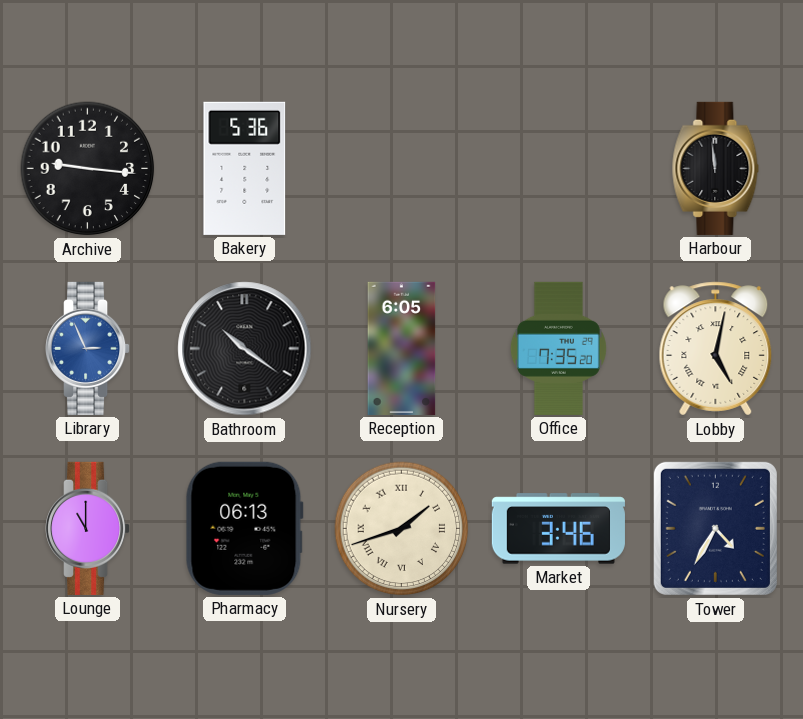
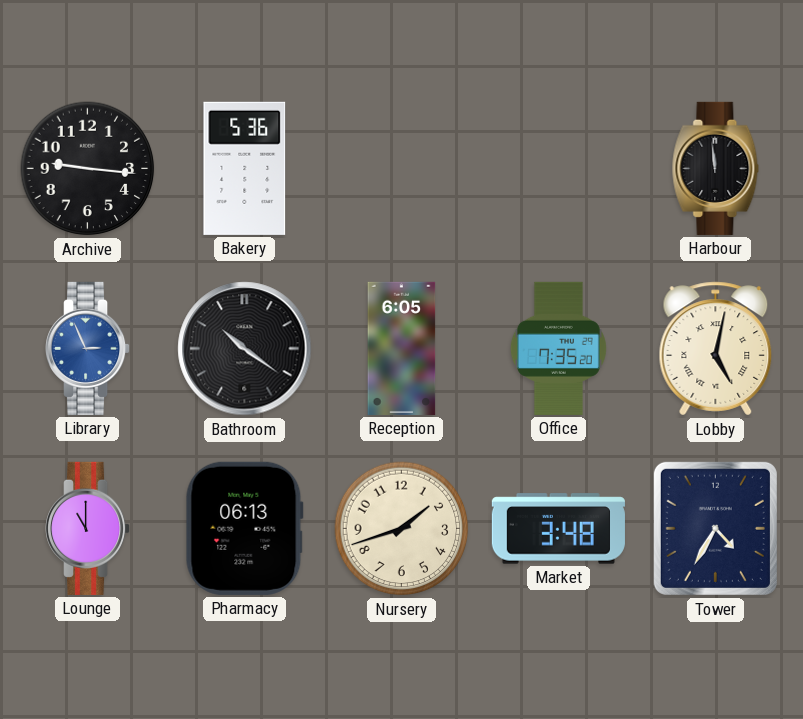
Nursery numerals: Roman -> Arabic
Market: 3:46 -> 3:48
